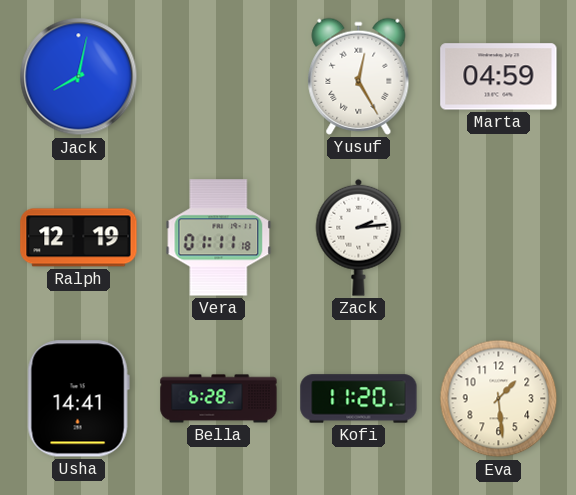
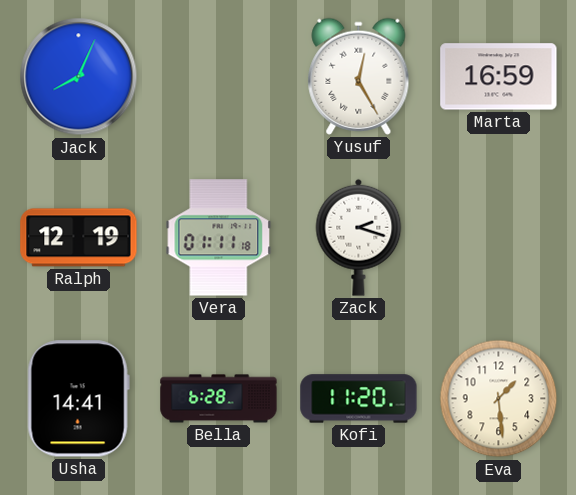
Jack: 8:02 -> 8:04
Marta: 04:59 -> 16:59
Zack: 2:14 -> 2:18
